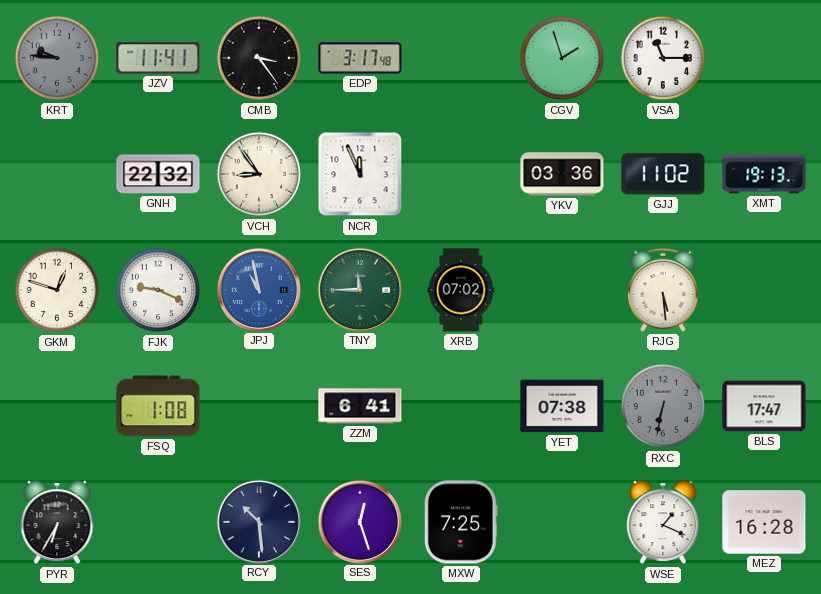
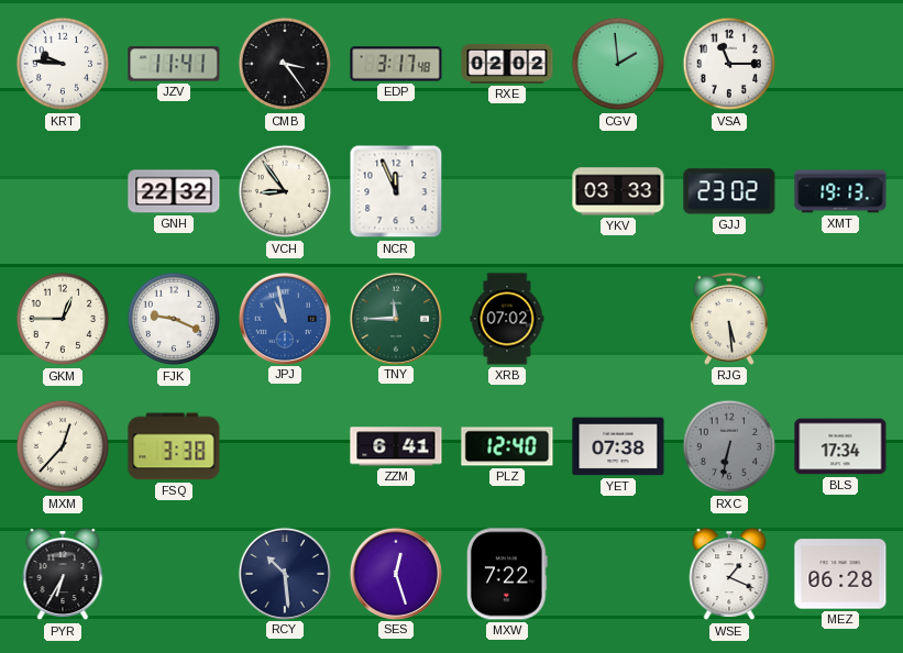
KRT dial: grey -> white
RXE: none -> 02:02
CGV: 1:57 -> 1:59
YKV: 03:36 -> 03:33
GJJ: 11:02 -> 23:02
GKM: 12:48 -> 12:45
MXM: none -> 12:37
FSQ: 1:08 -> 3:38
PLZ: none -> 12:40
BLS: 17:47 -> 17:34
MXW: 7:25 -> 7:22
MEZ: 16:28 -> 06:28
